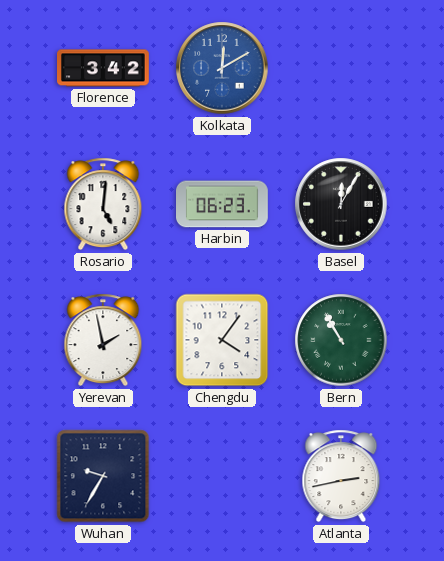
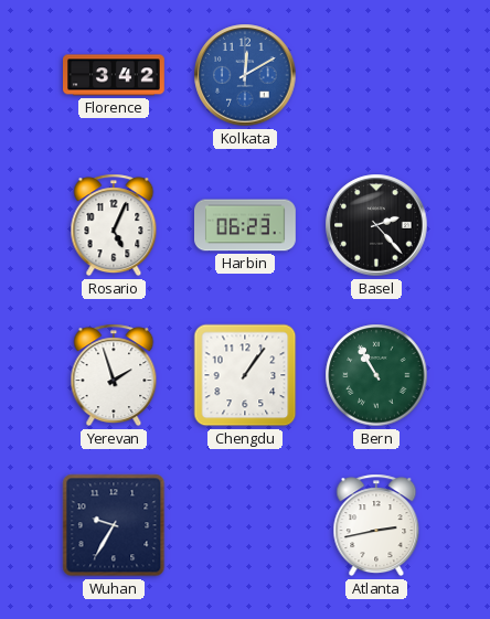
Rosario: 5:01 -> 5:04
Basel: 12:05 -> 2:23
Yerevan: 1:58 -> 1:57
Chengdu: 4:06 -> 1:06
